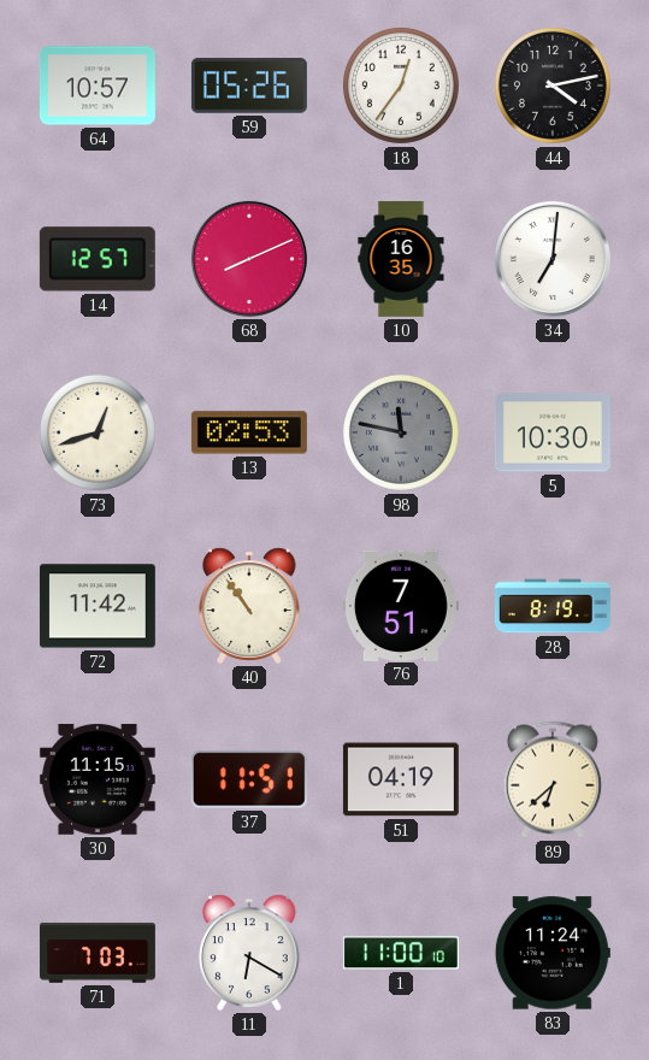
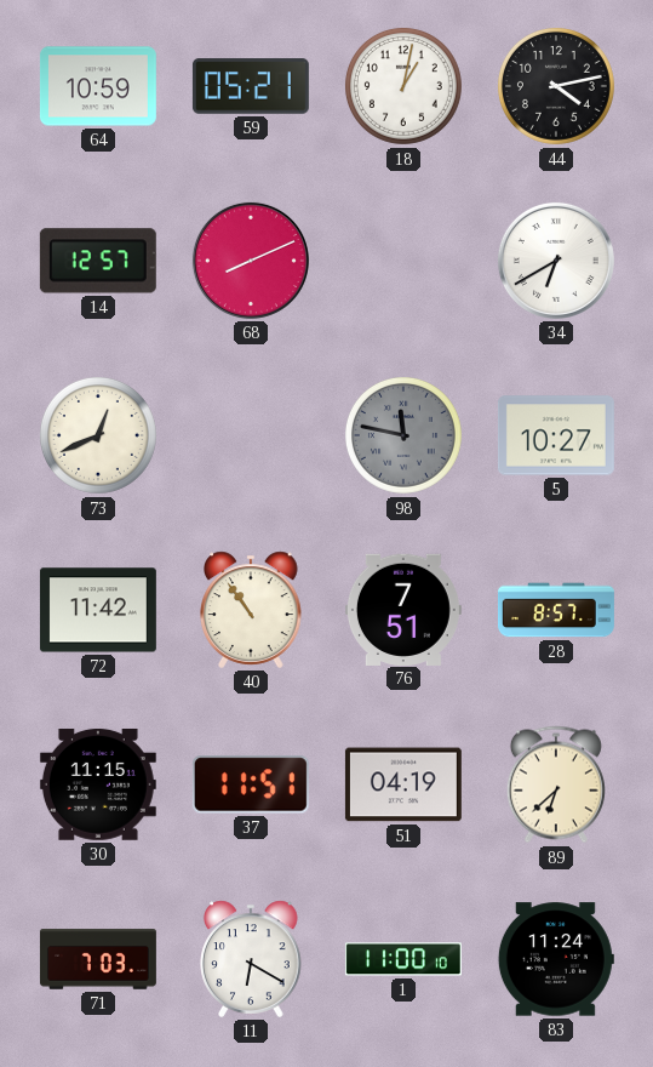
64: 10:57 -> 10:59
59: 05:26 -> 05:21
18: 12:36 -> 1:02
10: 16:35 -> none
34: 7:01 -> 6:40
73: 12:42 -> 12:41
13: 02:53 -> none
5: 10:30 -> 10:27
28: 8:19 -> 8:57
